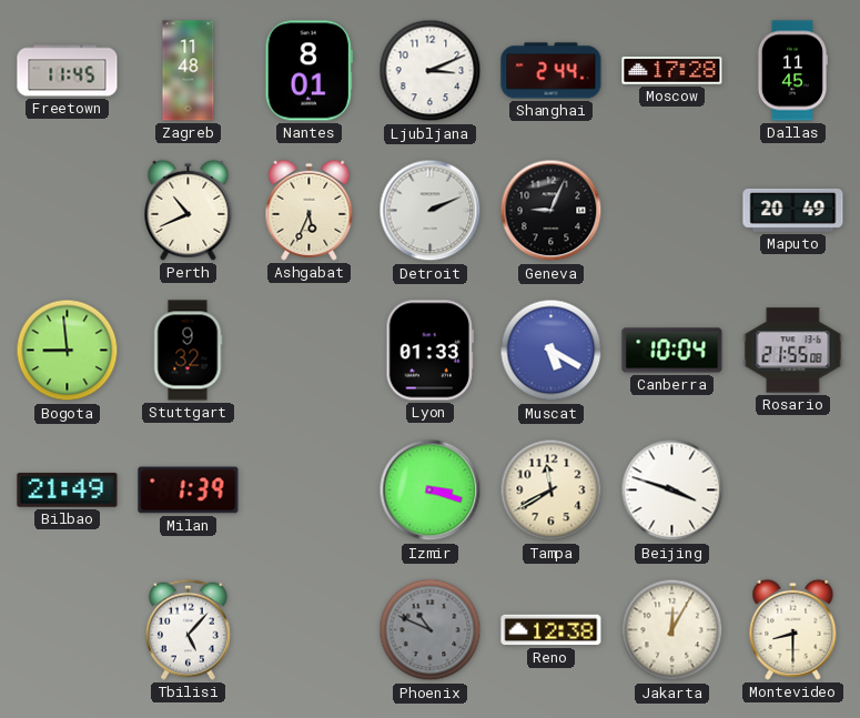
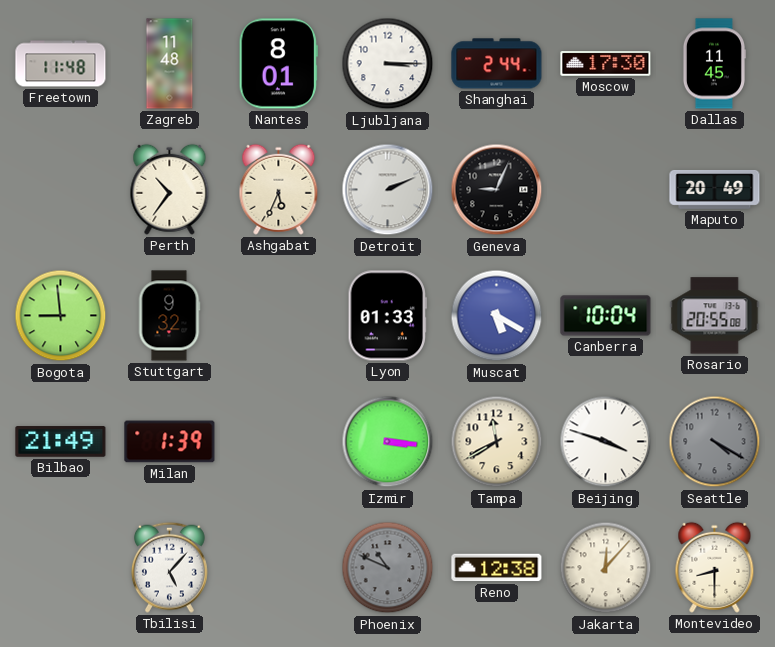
Freetown: 11:45 -> 11:48
Ljubljana: 3:11 -> 3:15
Moscow: 17:28 -> 17:30
Perth: 10:41 -> 10:36
Rosario: 21:55 -> 20:55
Izmir: 3:18 -> 3:16
Seattle: none -> 4:20
Jakarta: 12:05 -> 12:07
